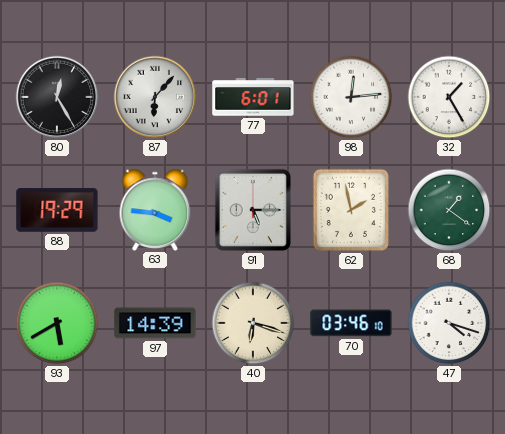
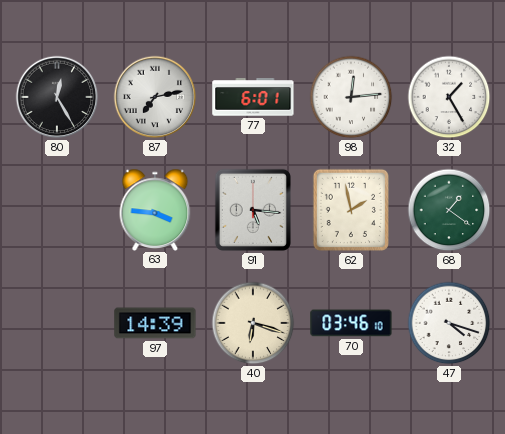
87: 6:07 -> 7:13
88: 19:29 -> none
91: 5:15 -> 5:16
93: 5:40 -> none
